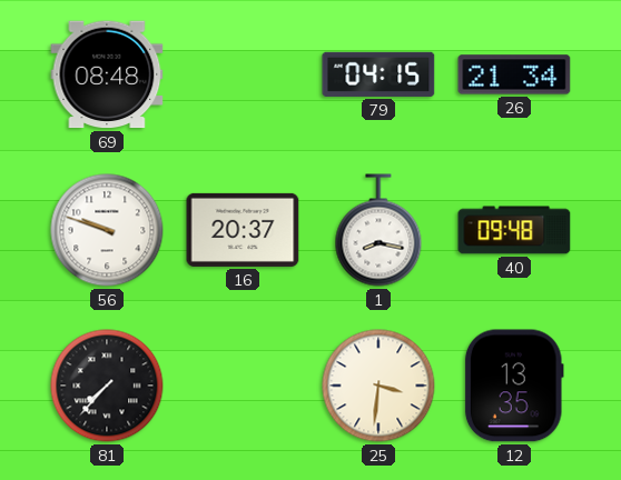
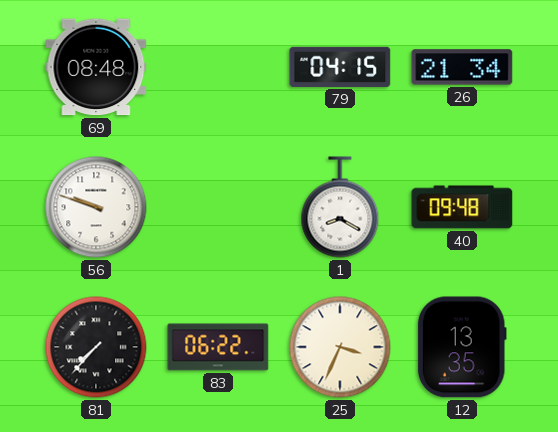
16: 20:37 -> none
1: 8:17 -> 8:20
83: none -> 06:22
25: 3:31 -> 3:34
